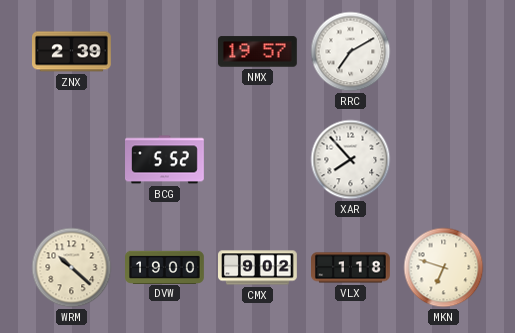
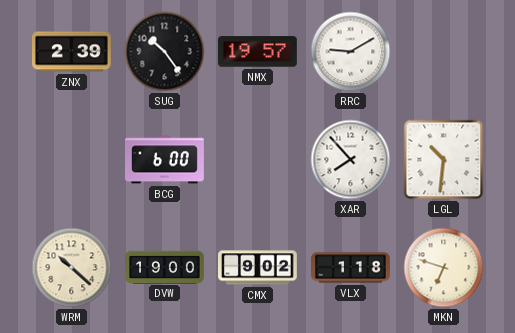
SUG: none -> 10:24
RRC: 7:10 -> 9:10
BCG: 5:52 -> 6:00
LGL: none -> 10:31
